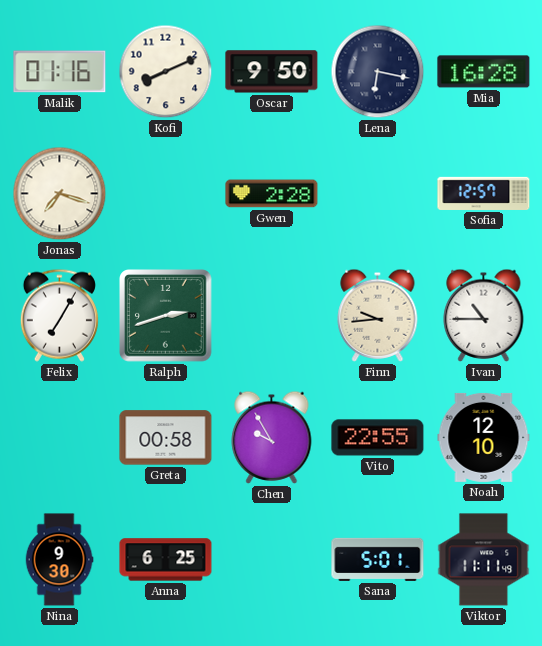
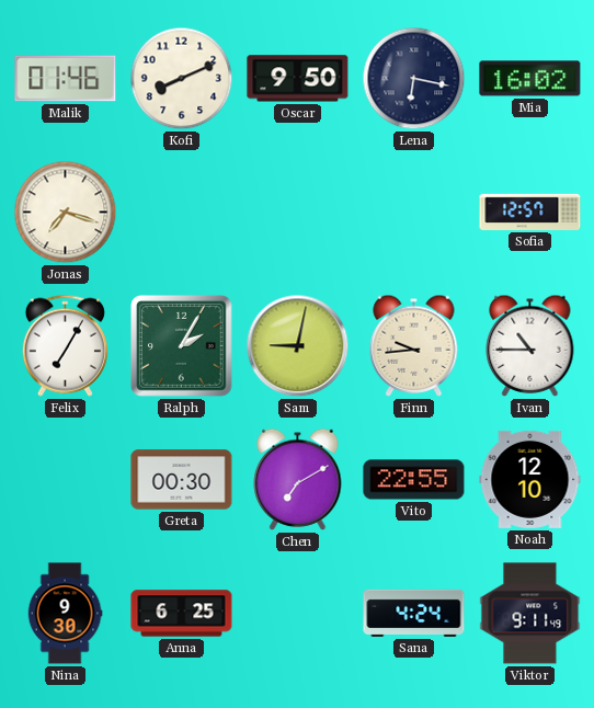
Malik: 01:16 -> 01:46
Mia: 16:28 -> 16:02
Gwen: 2:28 -> none
Ralph: 2:42 -> 2:05
Sam: none -> 9:02
Greta: 00:58 -> 00:30
Chen: 9:55 -> 7:10
Sana: 5:01 -> 4:24
Viktor: 11:11 -> 9:11
